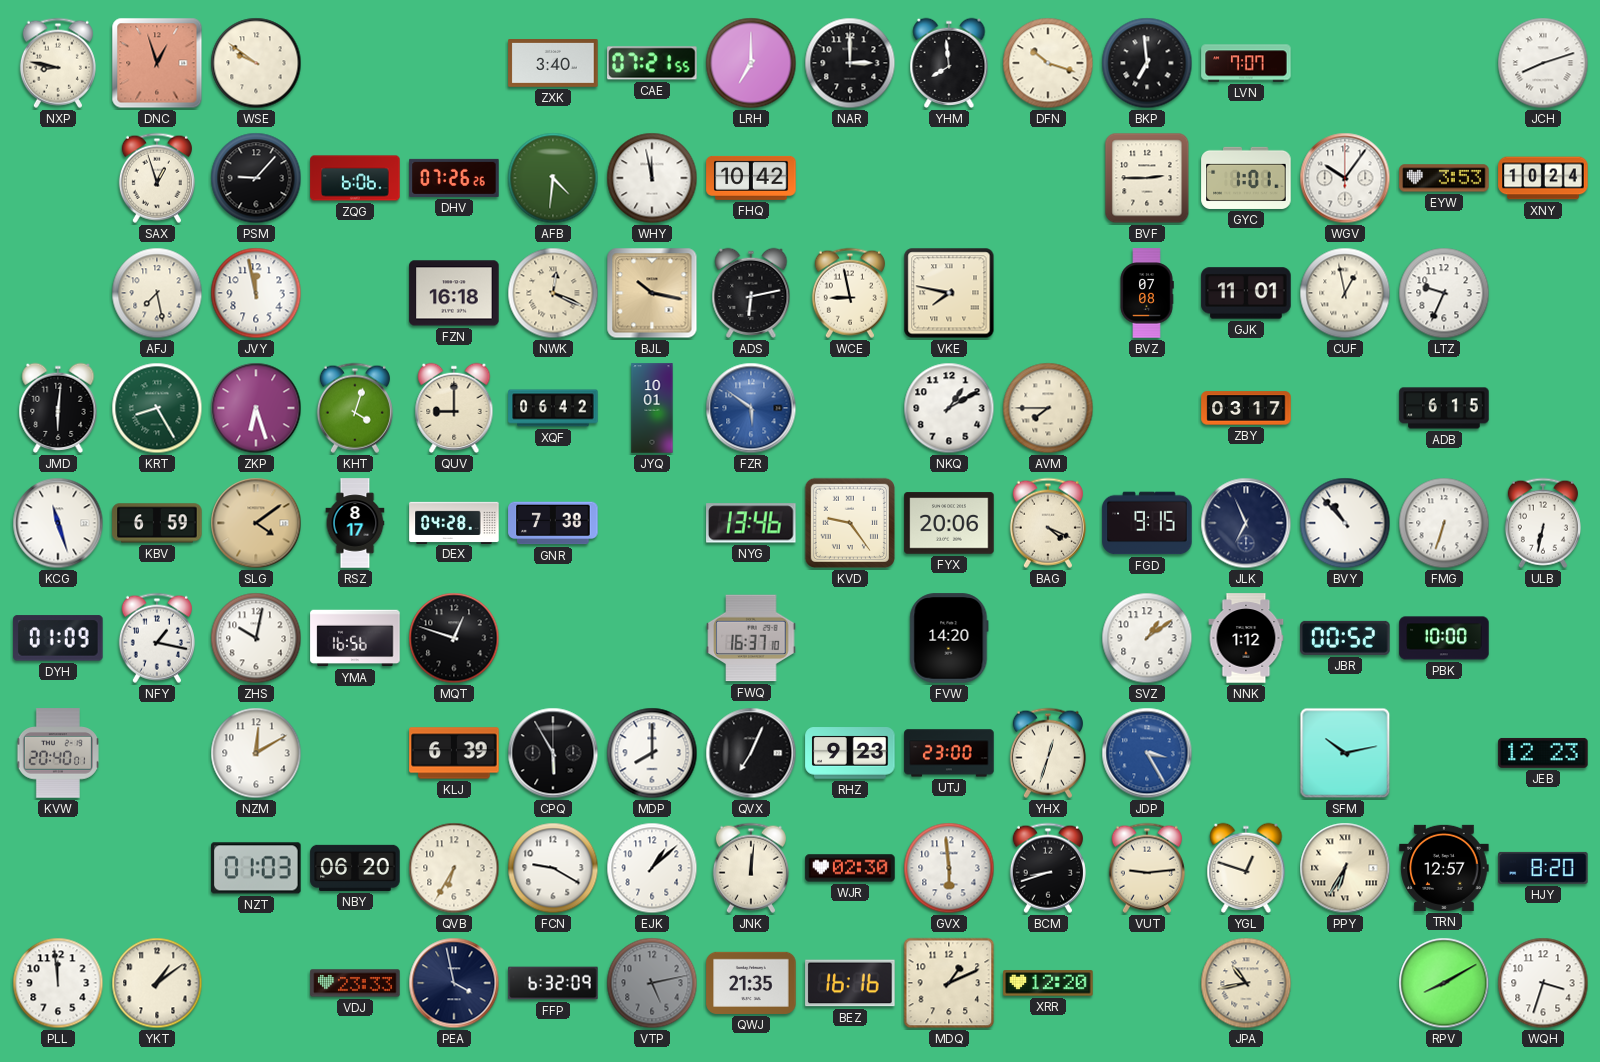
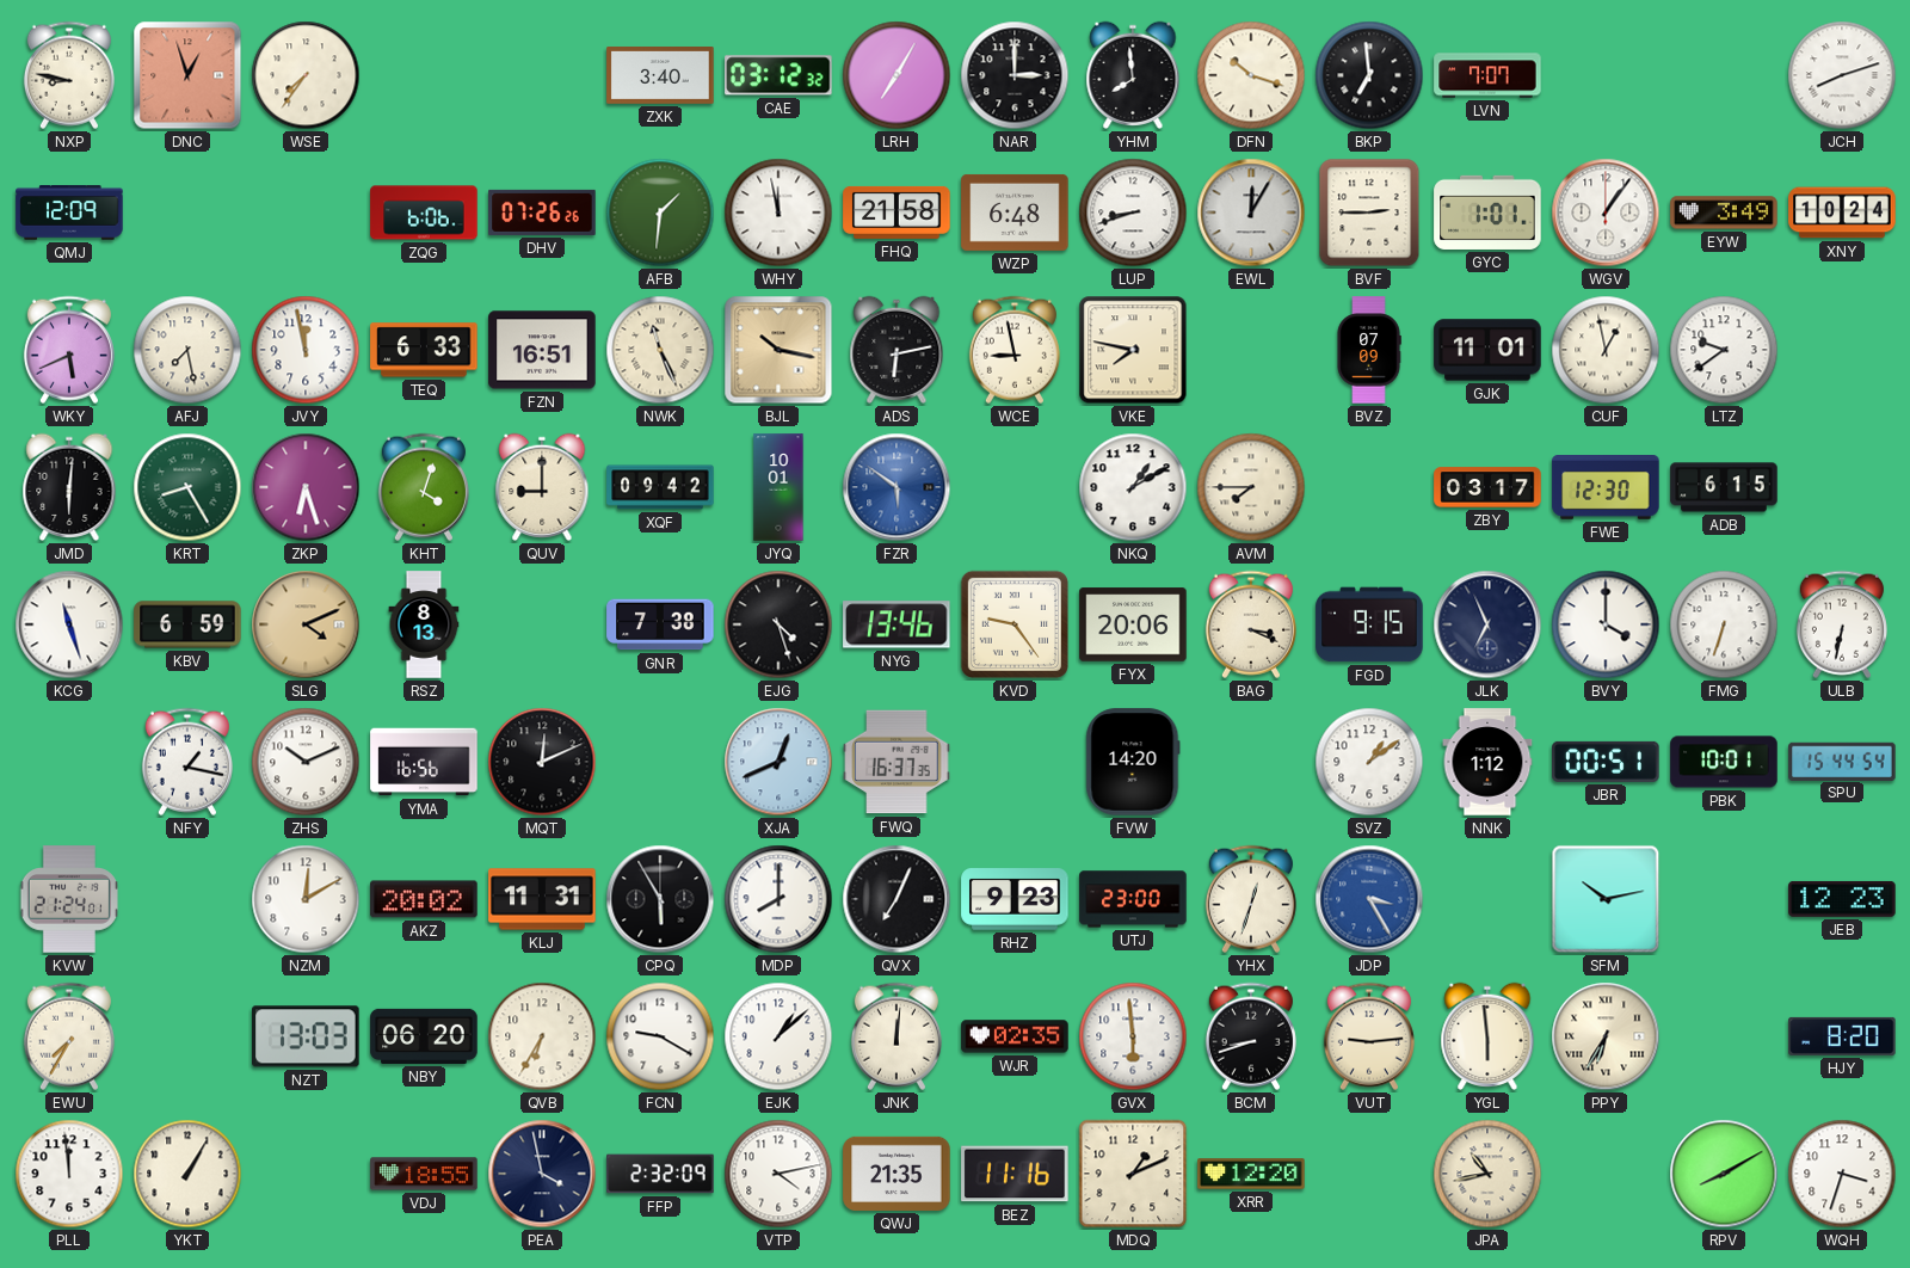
WSE: 9:51 -> 7:36
CAE: 07:21 -> 03:12
LRH: 7:00 -> 7:05
QMJ: none -> 12:09
SAX: 12:57 -> none
PSM: 9:07 -> none
AFB: 4:31 -> 1:31
FHQ: 10:42 -> 21:58
WZP: none -> 6:48
LUP: none -> 8:42
EWL: none -> 12:05
WGV: 10:06 -> 1:06
EYW: 3:53 -> 3:49
WKY: none -> 5:41
TEQ: none -> 6:33
FZN: 16:18 -> 16:51
NWK: 12:19 -> 11:26
BVZ: 07:08 -> 07:09
LTZ: 9:34 -> 9:39
XQF: 06:42 -> 09:42
FWE: none -> 12:30
SLG: 4:09 -> 4:11
RSZ: 8:17 -> 8:13
DEX: 04:28 -> none
EJG: none -> 4:27
BAG: 4:19 -> 3:19
BVY: 10:53 -> 4:00
DYH: 01:09 -> none
ZHS: 10:02 -> 10:11
MQT: 12:48 -> 12:11
XJA: none -> 12:41
FWQ: 16:37:10 -> 16:37:35
JBR: 00:52 -> 00:51
PBK: 10:00 -> 10:01
SPU: none -> 15:44
KVW: 20:40 -> 21:24
AKZ: none -> 20:02
KLJ: 6:39 -> 11:31
EWU: none -> 7:35
NZT: 01:03 -> 13:03
WJR: 02:30 -> 02:35
YGL: 12:48 -> 5:59
TRN: 12:57 -> none
YKT: 1:09 -> 1:05
VDJ: 23:33 -> 18:55
FFP: 6:32 -> 2:32
VTP: 5:13 -> 4:13
VTP dial: grey -> white
BEZ: 16:16 -> 11:16
